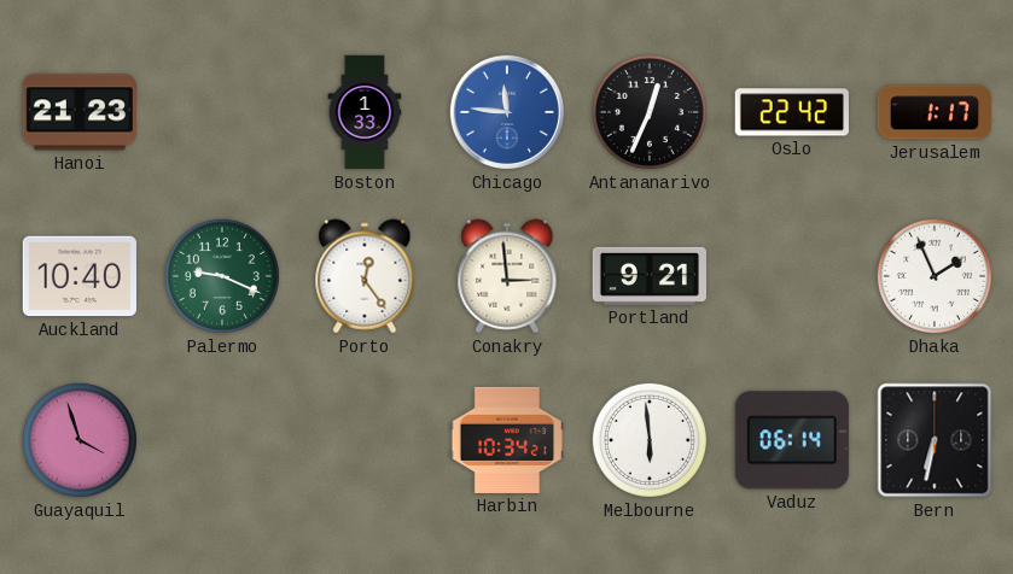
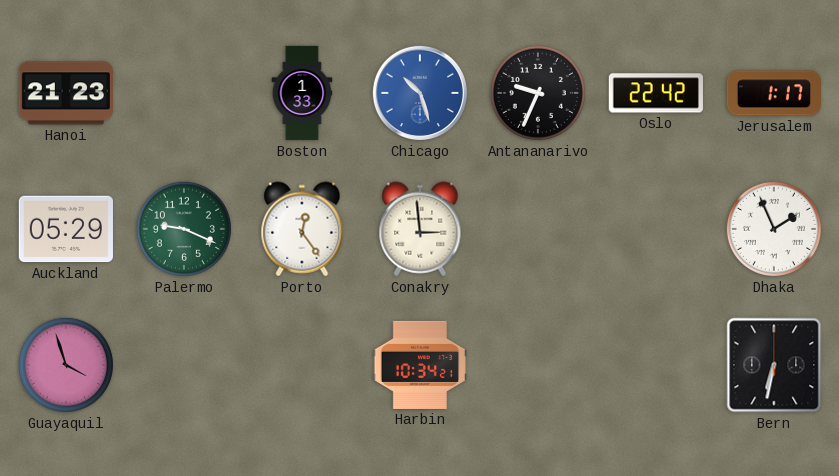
Chicago: 11:46 -> 10:27
Antananarivo: 12:34 -> 9:34
Auckland: 10:40 -> 05:29
Portland: 9:21 -> none
Melbourne: 5:59 -> none
Vaduz: 06:14 -> none
